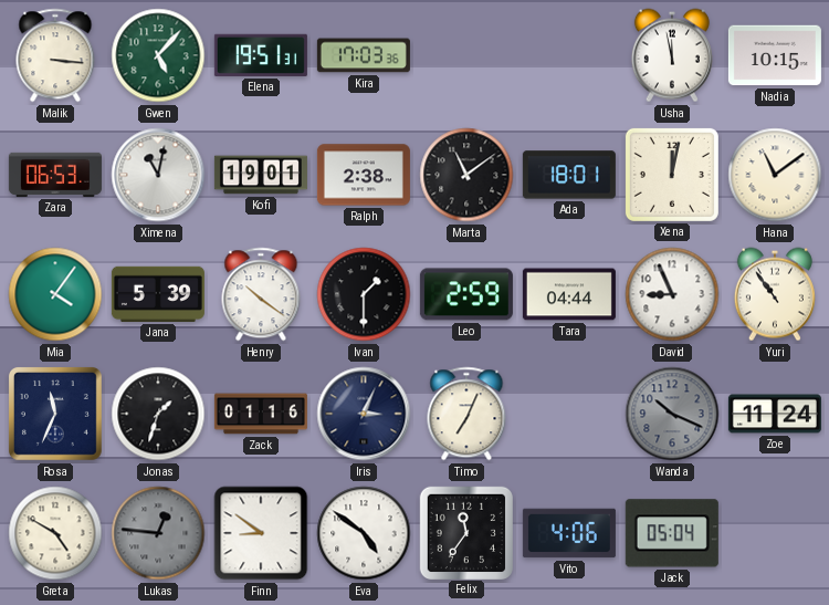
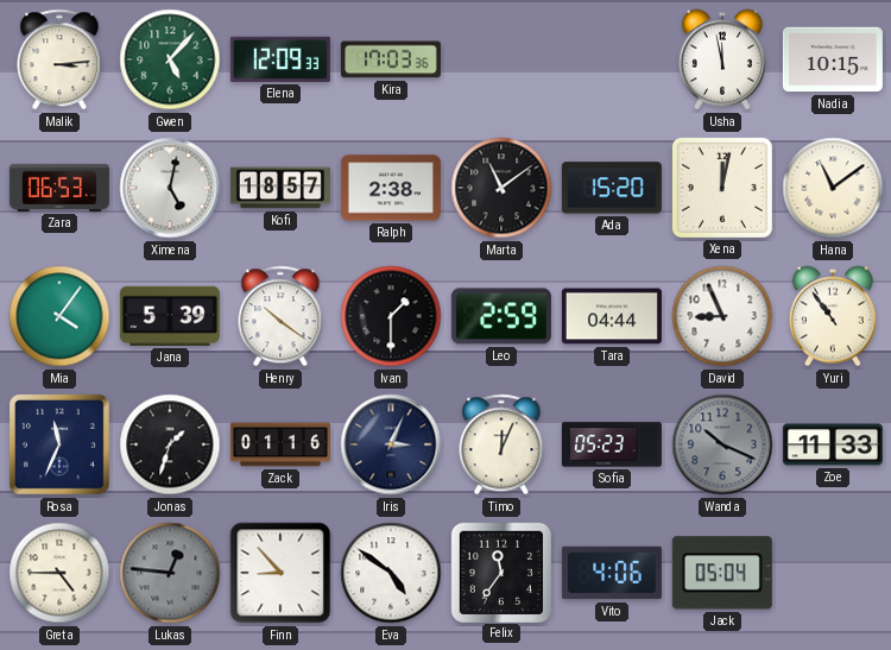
Malik: 3:16 -> 3:14
Elena: 19:51 -> 12:09
Ximena: 11:02 -> 5:02
Kofi: 19:01 -> 18:57
Ada: 18:01 -> 15:20
Timo: 7:04 -> 12:04
Sofia: none -> 05:23
Zoe: 11:24 -> 11:33
Greta: 4:50 -> 4:45
Finn: 8:51 -> 8:53
